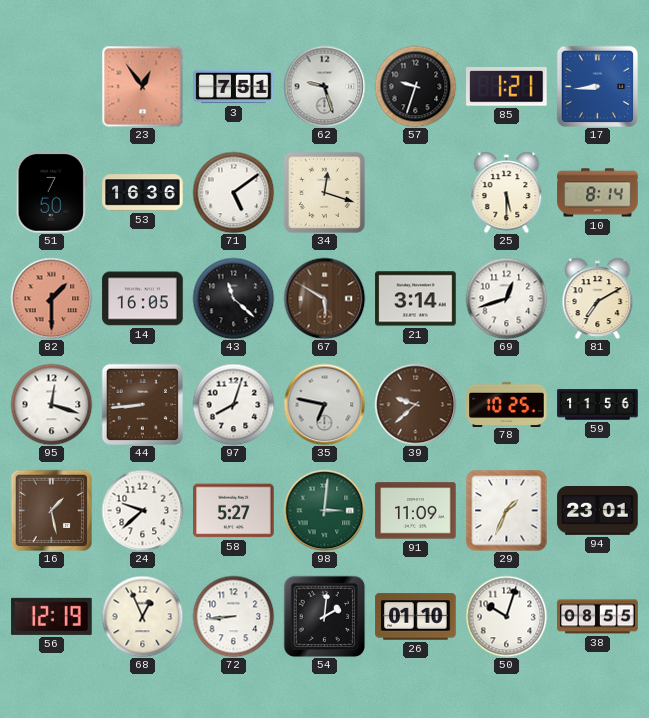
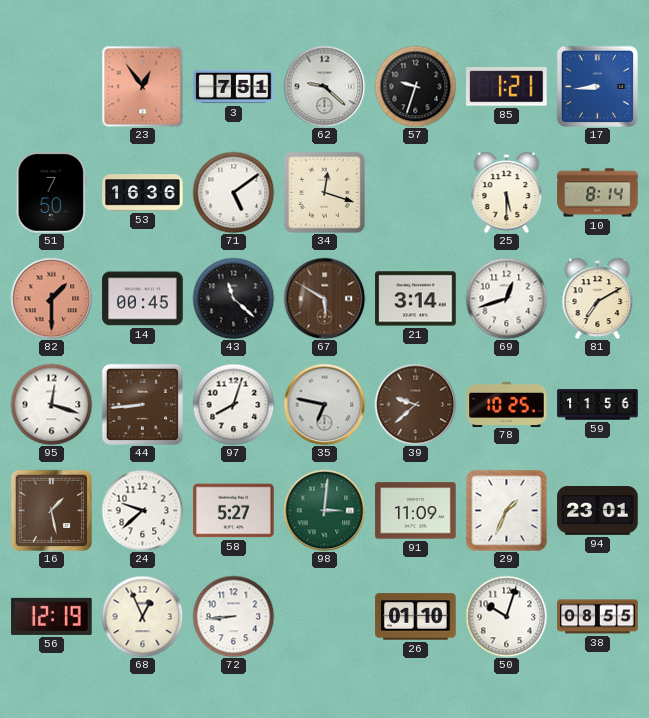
62: 9:27 -> 9:22
14: 16:05 -> 00:45
54: 2:01 -> none
